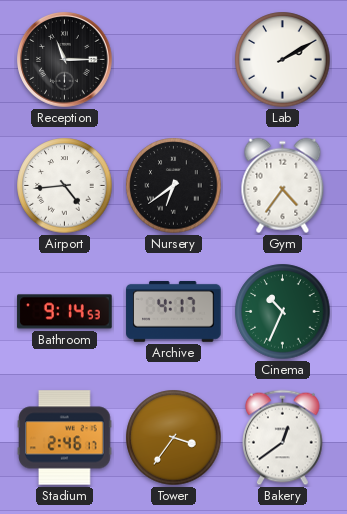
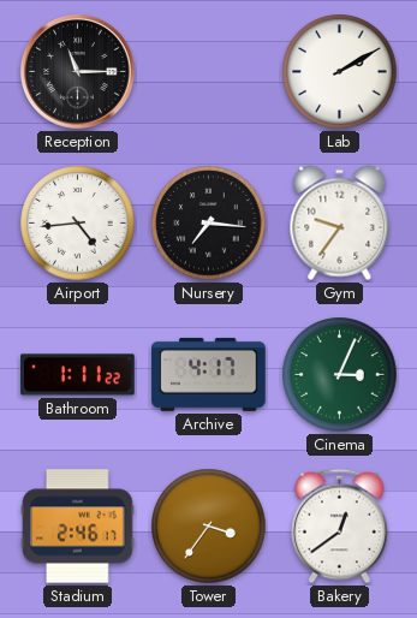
Nursery: 6:39 -> 7:16
Gym: 4:36 -> 9:36
Bathroom: 9:14 -> 1:11
Cinema: 10:34 -> 3:04
